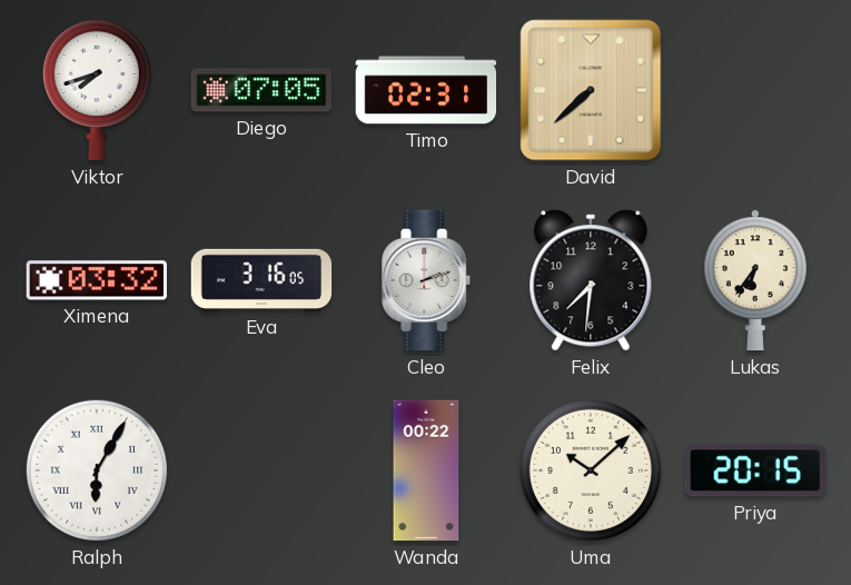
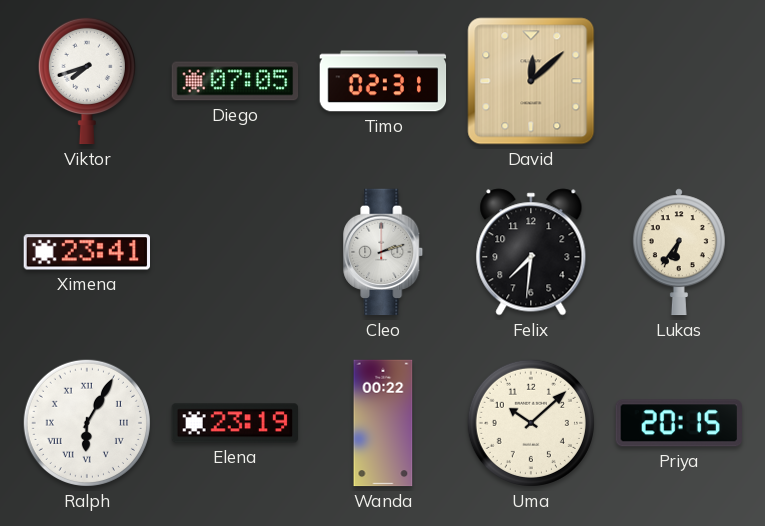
David: 7:38 -> 12:08
Ximena: 03:32 -> 23:41
Eva: 3:16 -> none
Elena: none -> 23:19
